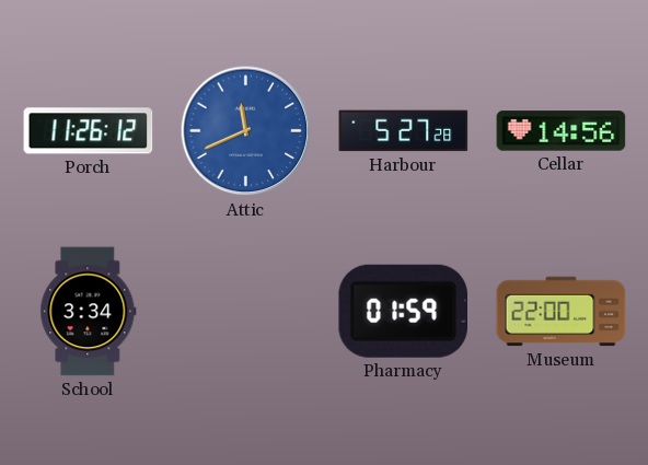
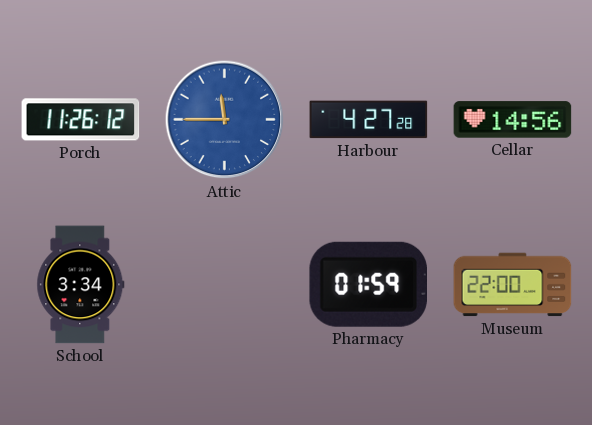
Attic: 11:41 -> 11:45
Harbour: 5:27 -> 4:27
